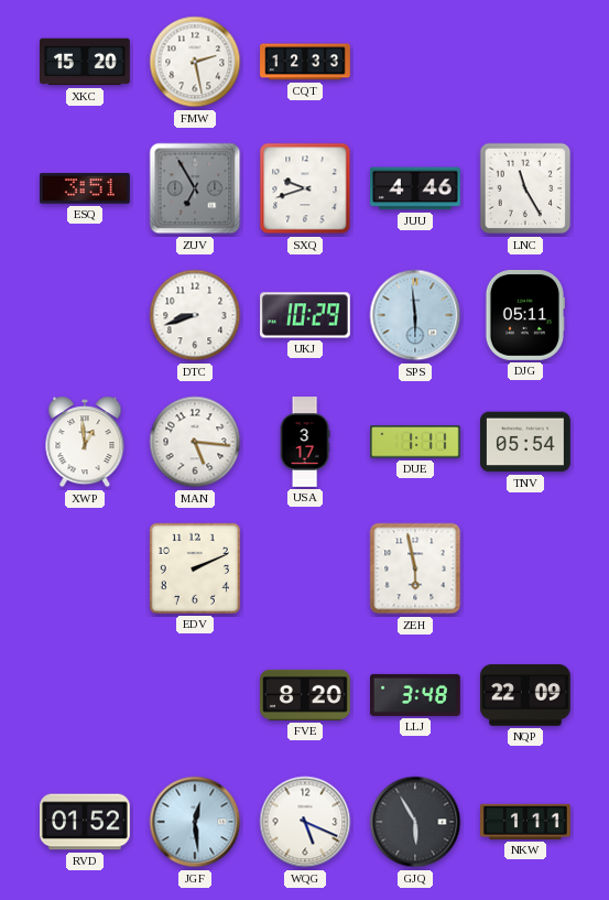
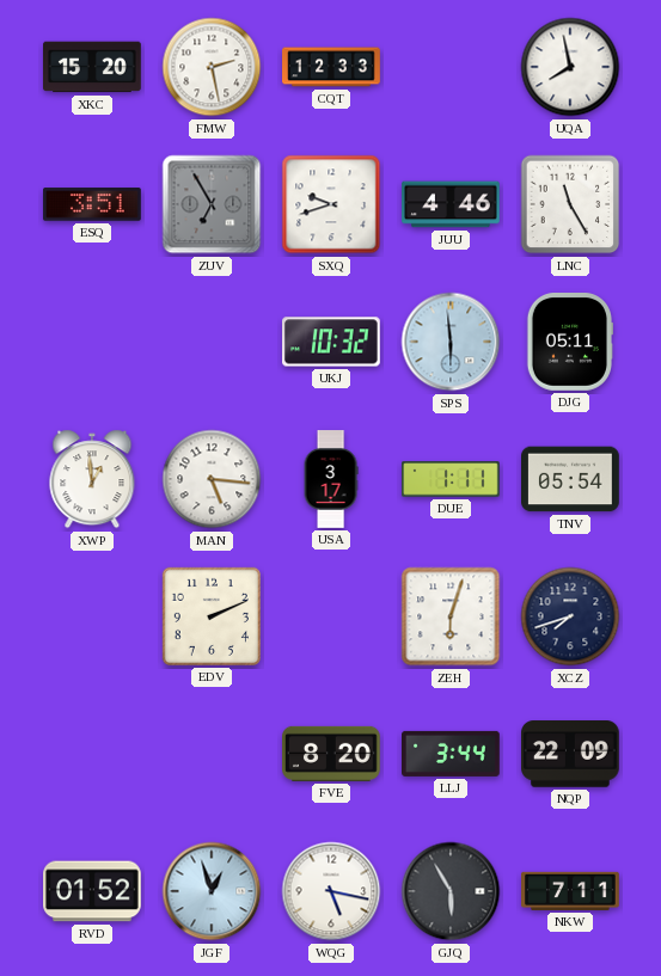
UQA: none -> 7:58
DTC: 8:42 -> none
UKJ: 10:29 -> 10:32
ZEH: 5:58 -> 6:03
XCZ: none -> 7:42
LLJ: 3:48 -> 3:44
JGF: 12:29 -> 12:57
WQG: 5:19 -> 5:17
NKW: 1:11 -> 7:11
